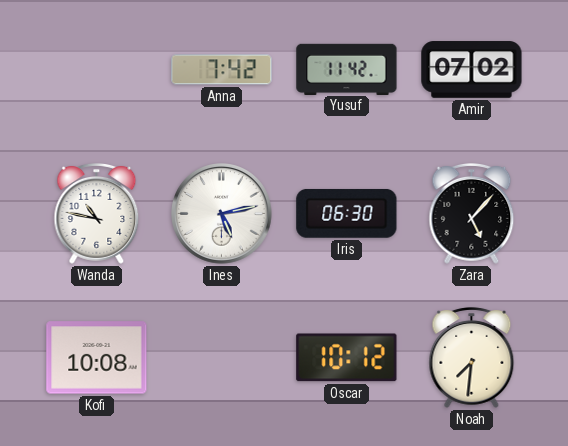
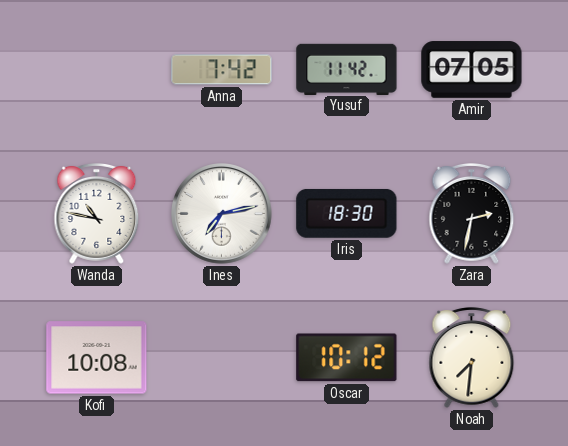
Amir: 07:02 -> 07:05
Ines: 5:13 -> 7:13
Iris: 06:30 -> 18:30
Zara: 5:07 -> 2:32
